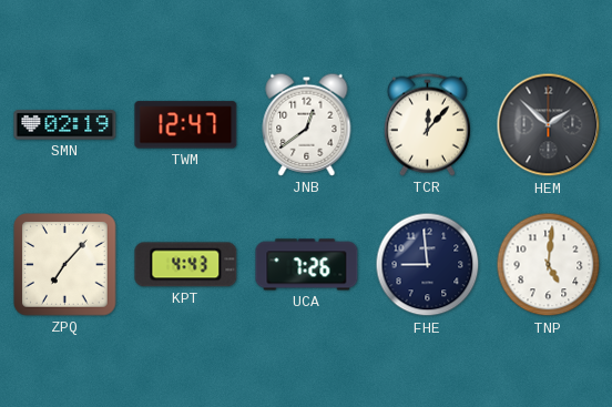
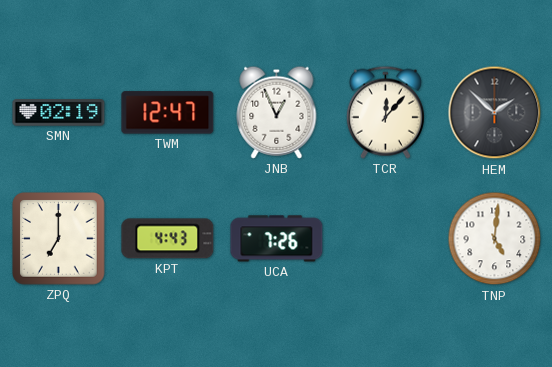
JNB: 12:39 -> 12:56
ZPQ: 7:07 -> 7:00
FHE: 8:59 -> none
